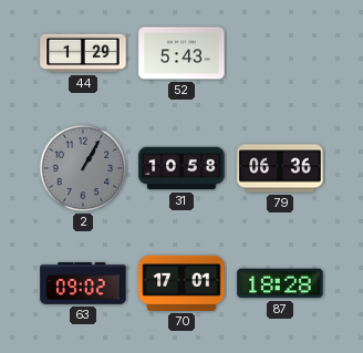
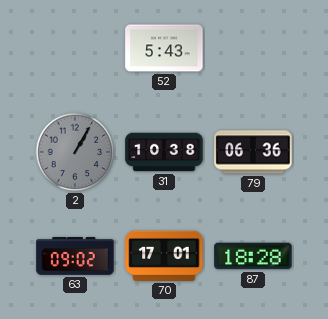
44: 1:29 -> none
31: 10:58 -> 10:38
